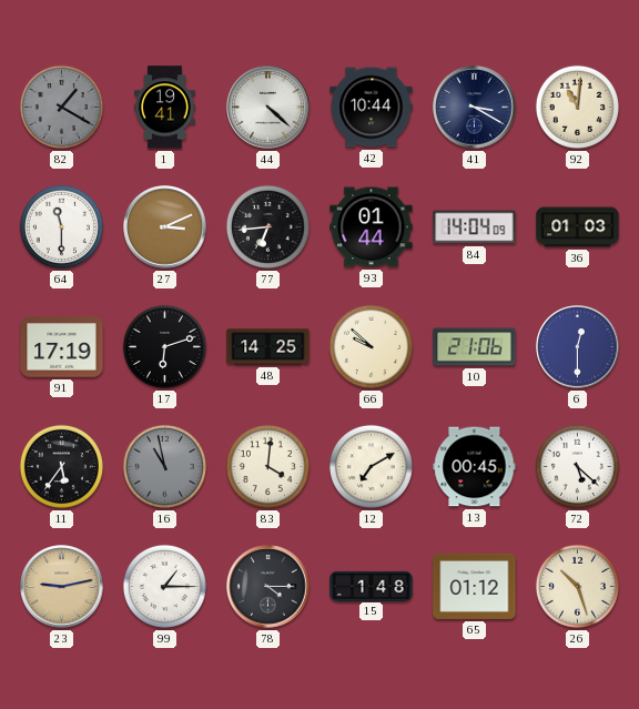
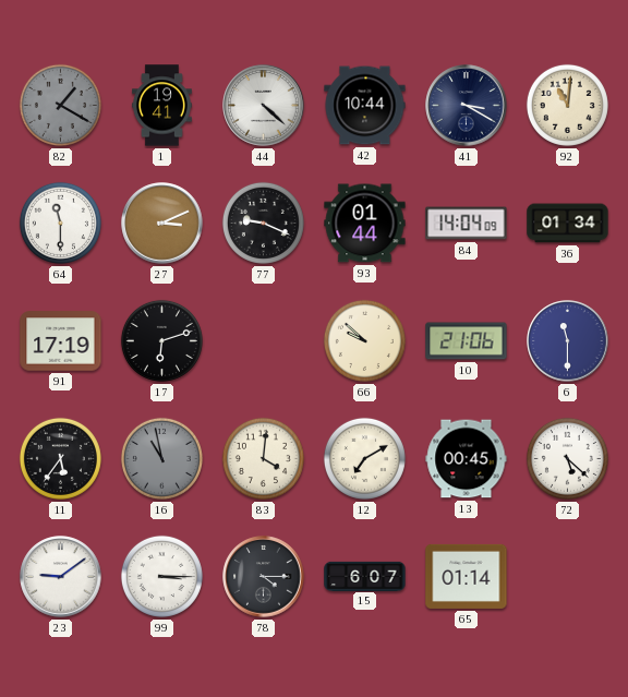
77: 6:44 -> 9:19
36: 01:03 -> 01:34
48: 14:25 -> none
6: 12:30 -> 11:30
23: 9:13 -> 9:09
23 dial: champagne -> white
99: 1:15 -> 3:15
15: 1:48 -> 6:07
65: 01:12 -> 01:14
26: 10:27 -> none
